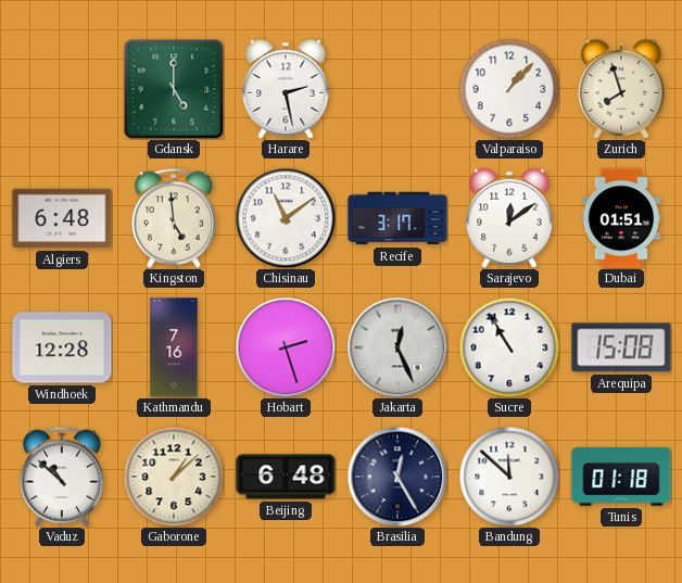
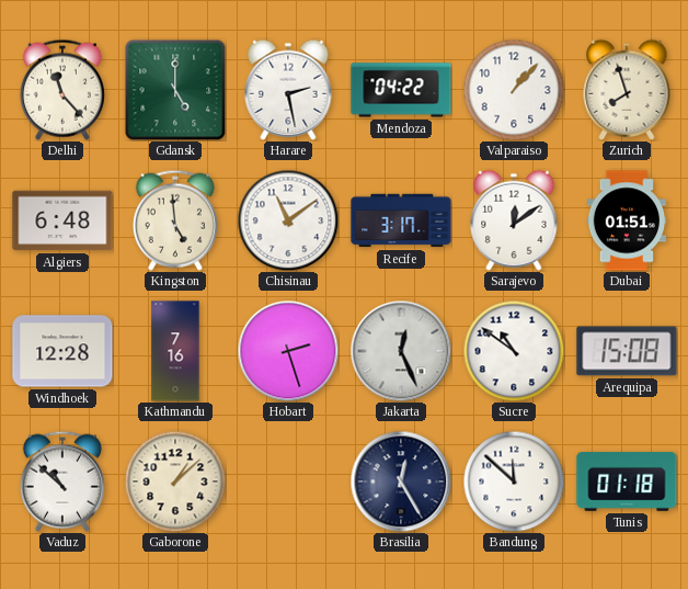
Delhi: none -> 11:23
Mendoza: none -> 04:22
Sucre: 10:55 -> 10:51
Beijing: 6:48 -> none
